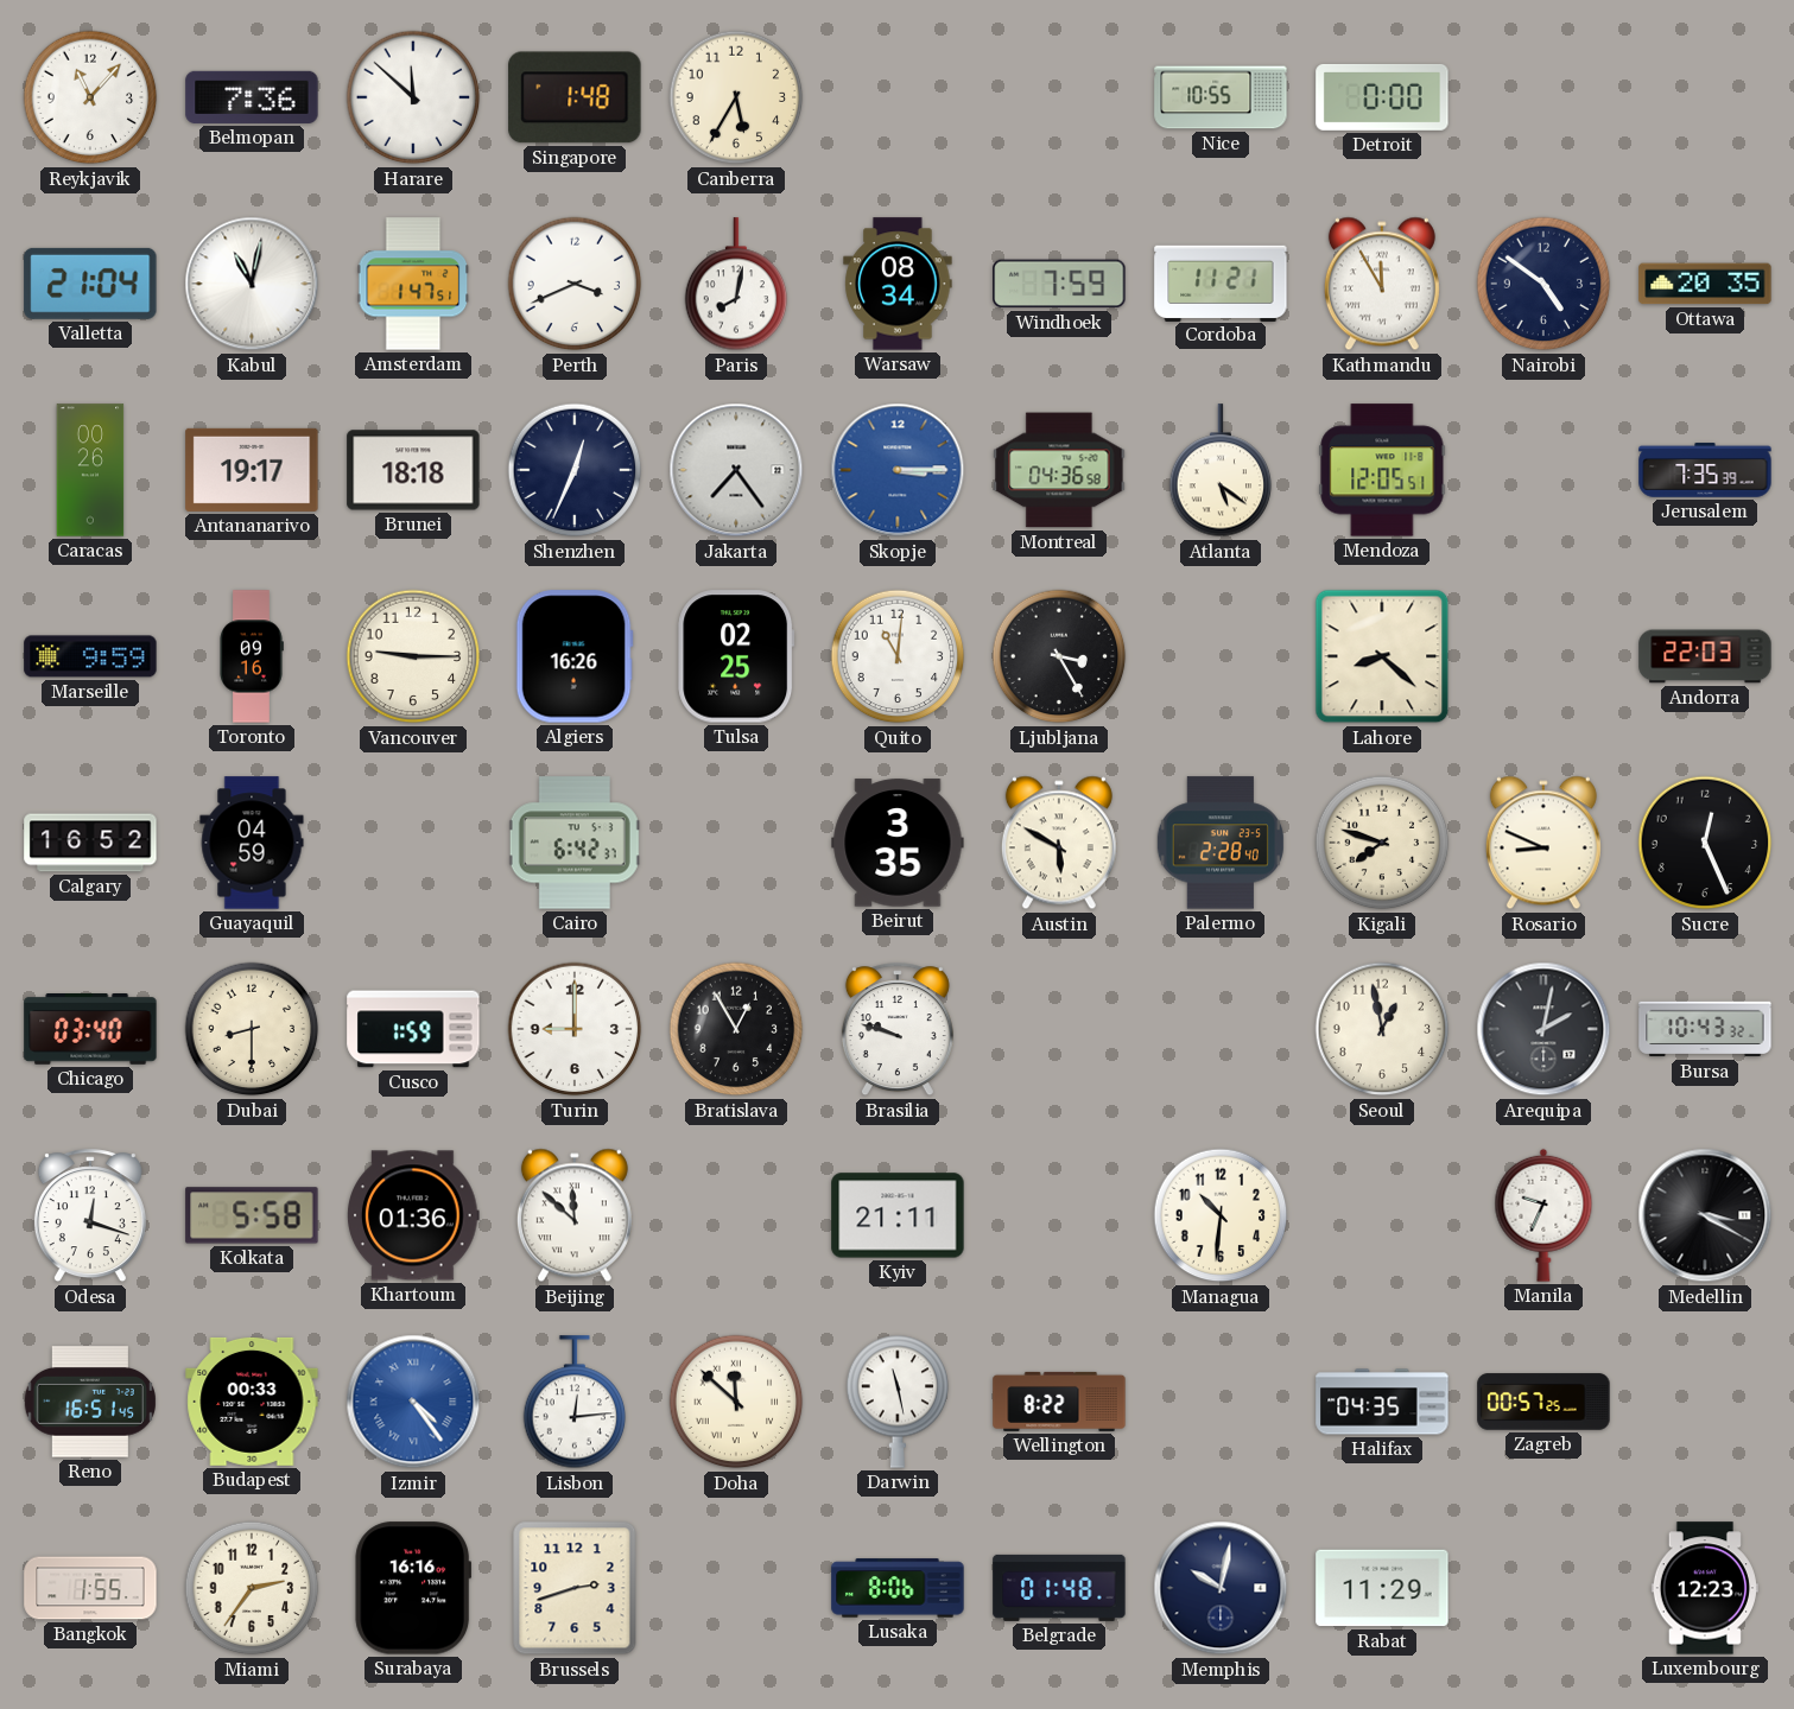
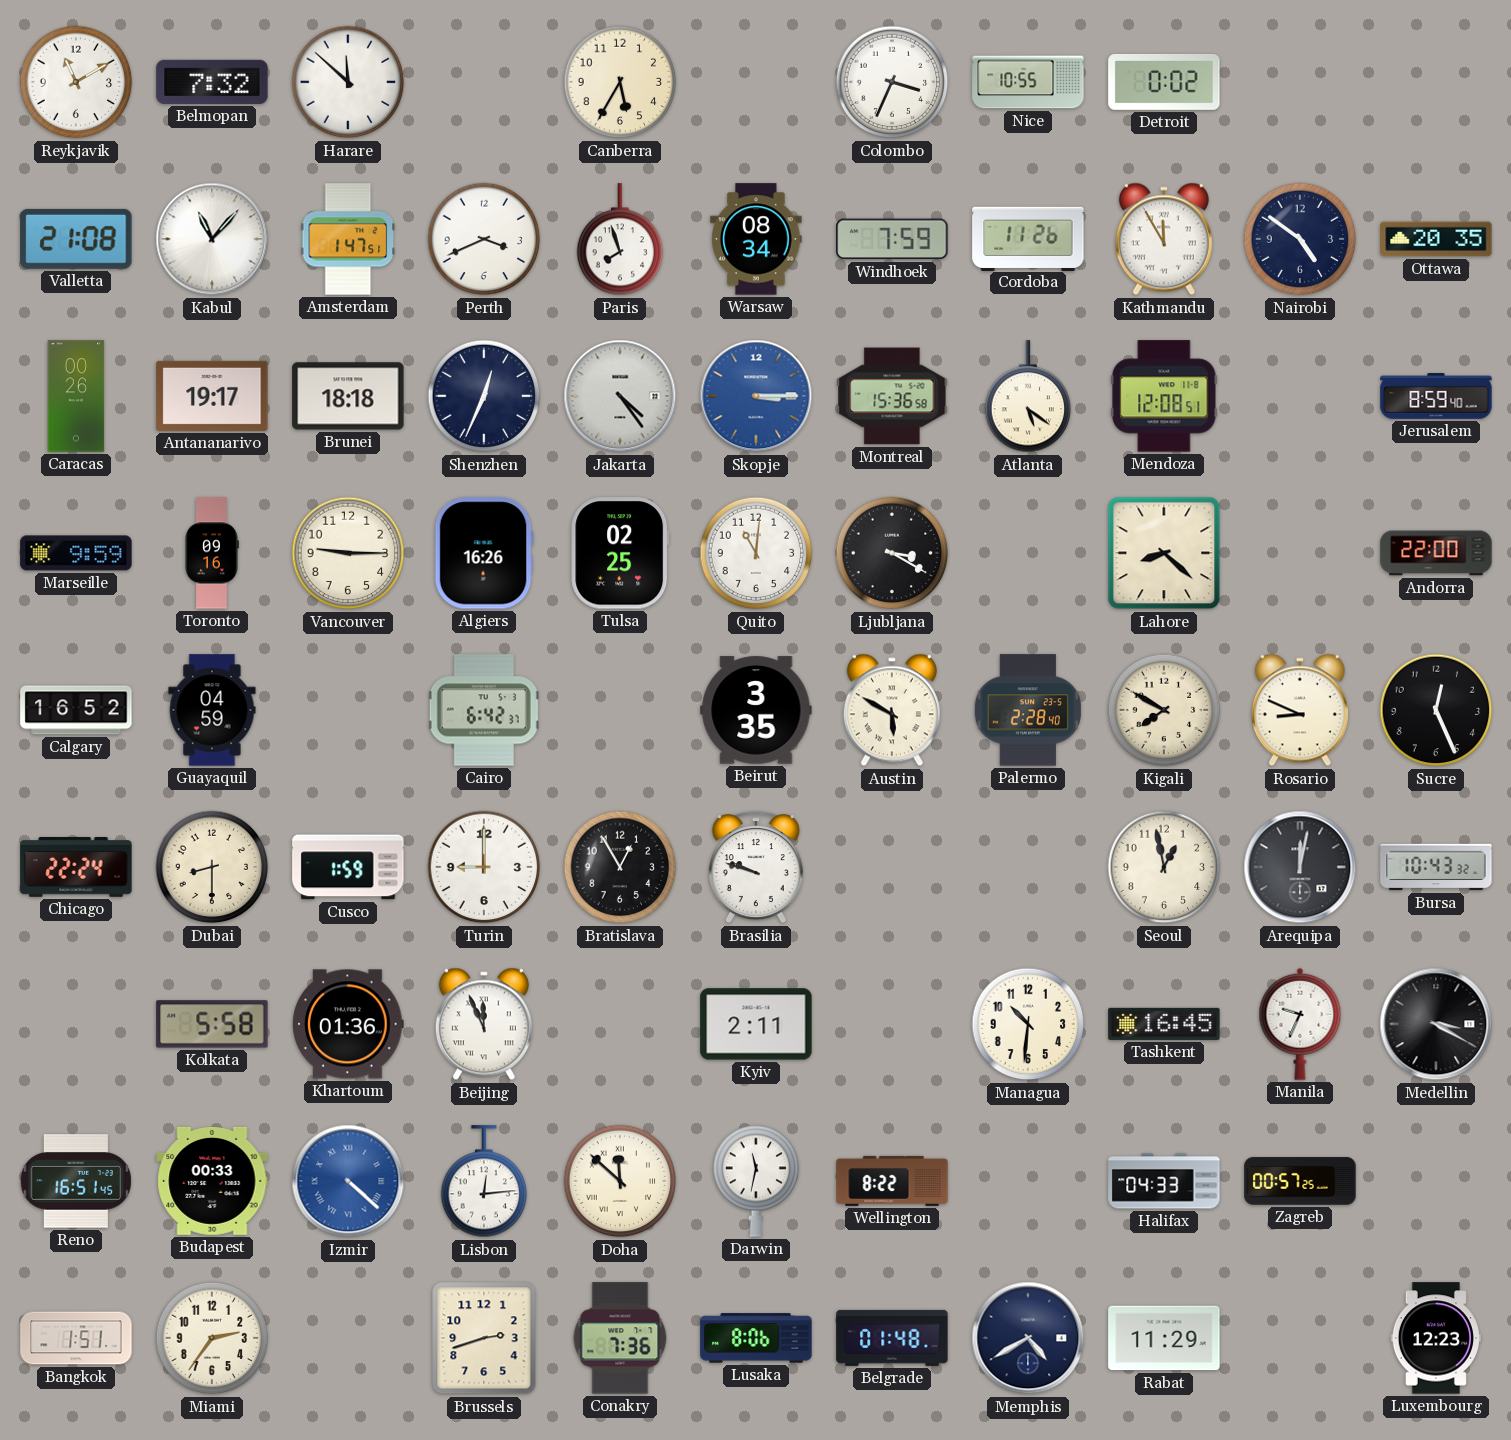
Reykjavik: 11:07 -> 11:10
Belmopan: 7:36 -> 7:32
Singapore: 1:48 -> none
Colombo: none -> 3:34
Detroit: 0:00 -> 0:02
Valletta: 21:04 -> 21:08
Kabul: 11:02 -> 11:07
Paris: 8:02 -> 7:57
Cordoba: 11:21 -> 11:26
Jakarta: 7:24 -> 4:24
Montreal: 04:36 -> 15:36
Mendoza: 12:05 -> 12:08
Jerusalem: 7:35 -> 8:59
Ljubljana: 3:25 -> 3:20
Andorra: 22:03 -> 22:00
Kigali: 7:48 -> 7:50
Chicago: 03:40 -> 22:24
Arequipa: 2:02 -> 12:02
Odesa: 12:18 -> none
Beijing: 11:52 -> 11:56
Kyiv: 21:11 -> 2:11
Tashkent: none -> 16:45
Izmir: 4:24 -> 4:22
Darwin: 11:28 -> 11:32
Halifax: 04:35 -> 04:33
Bangkok: 1:55 -> 1:51
Surabaya: 16:16 -> none
Conakry: none -> 7:36
Memphis: 10:02 -> 4:40
